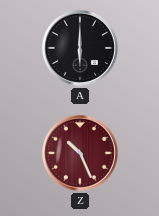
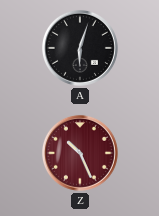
A: 6:00 -> 6:03
